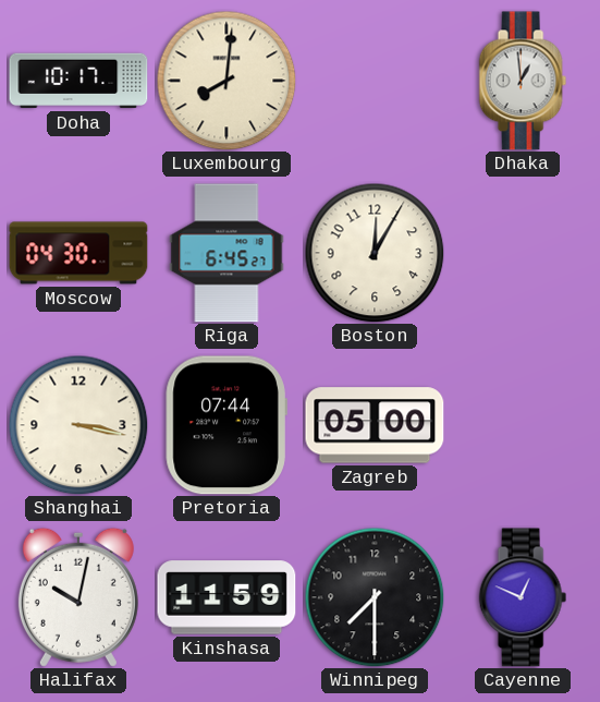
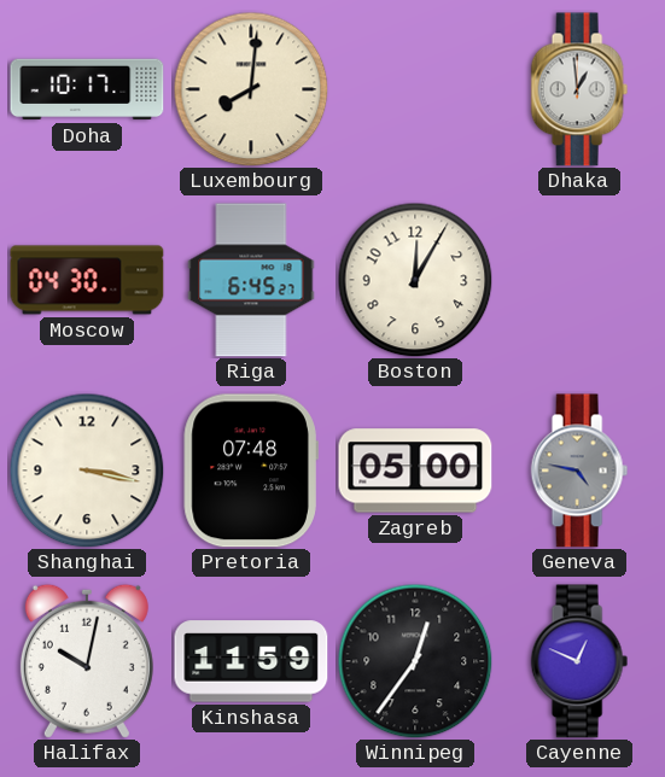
Pretoria: 07:44 -> 07:48
Geneva: none -> 4:47
Winnipeg: 7:30 -> 12:36
